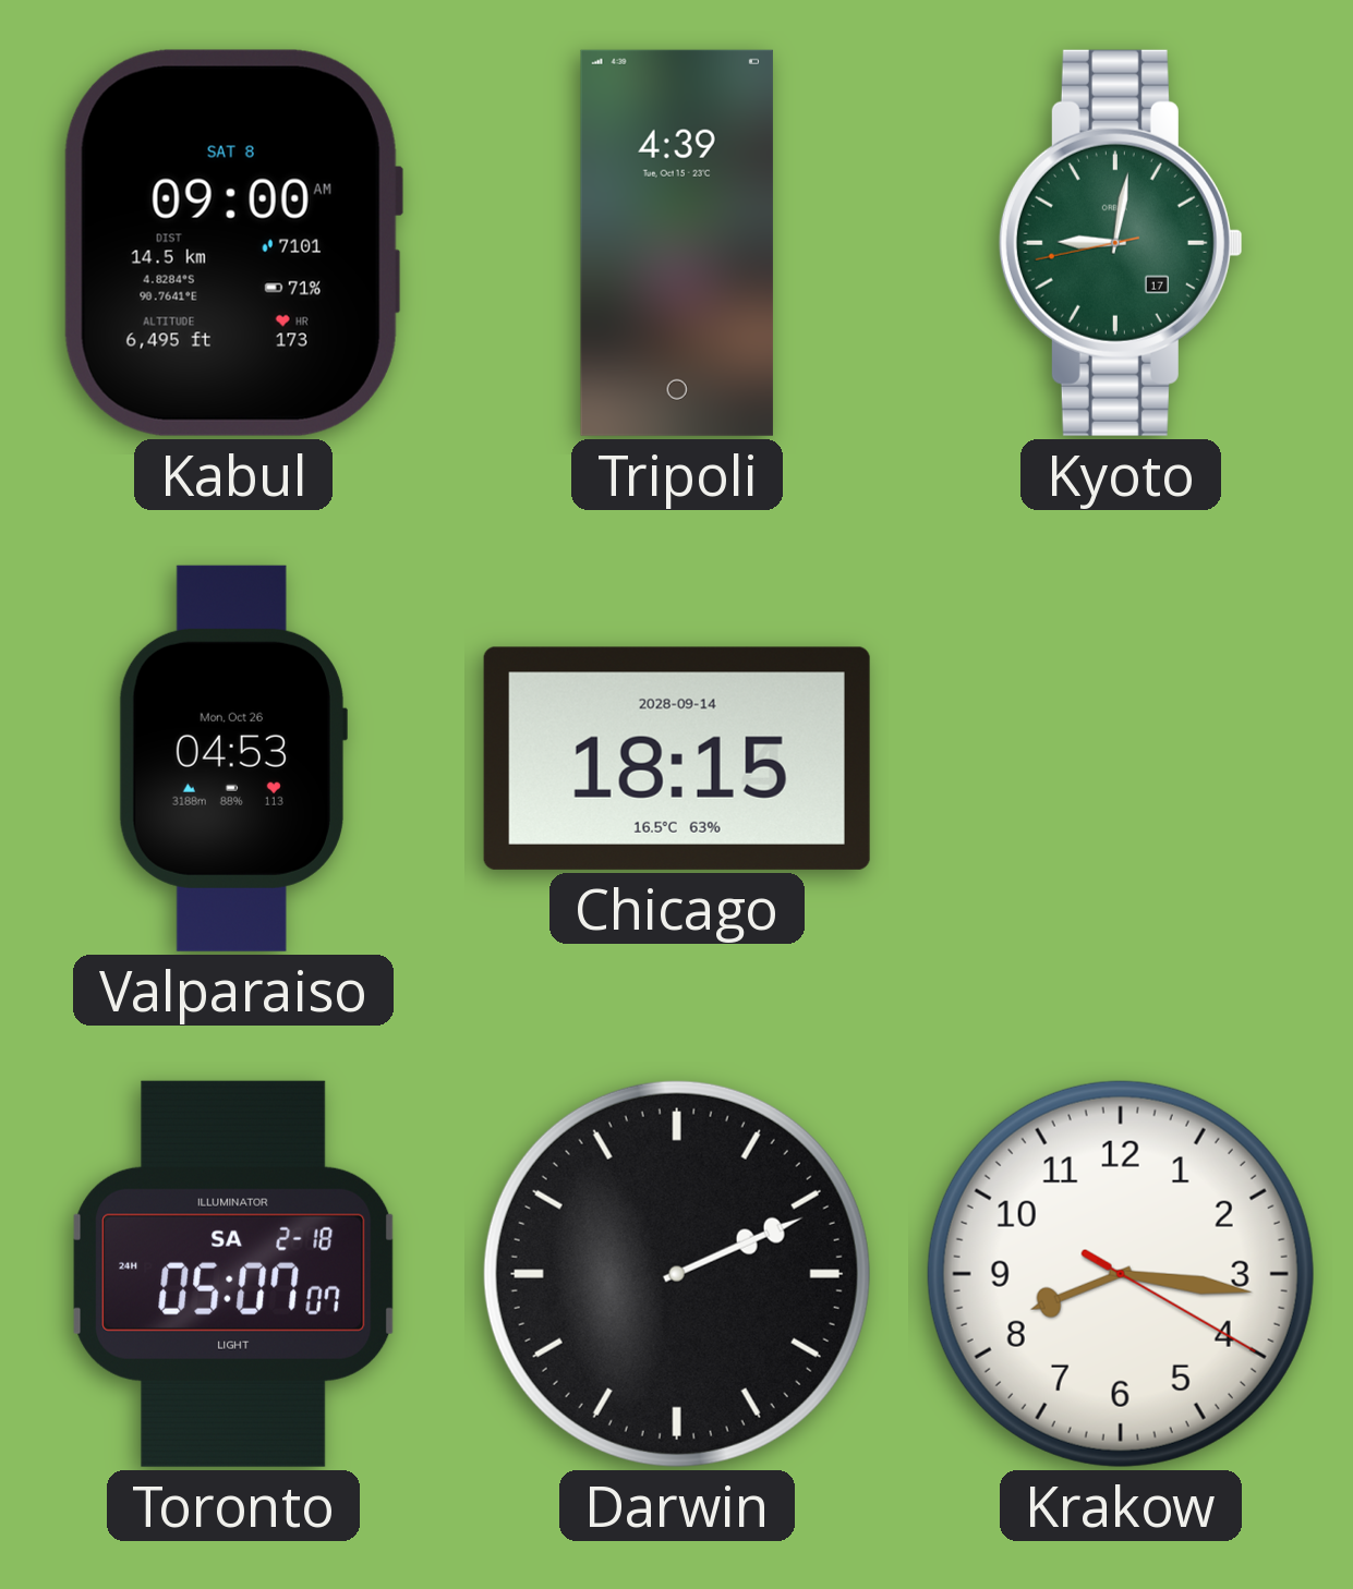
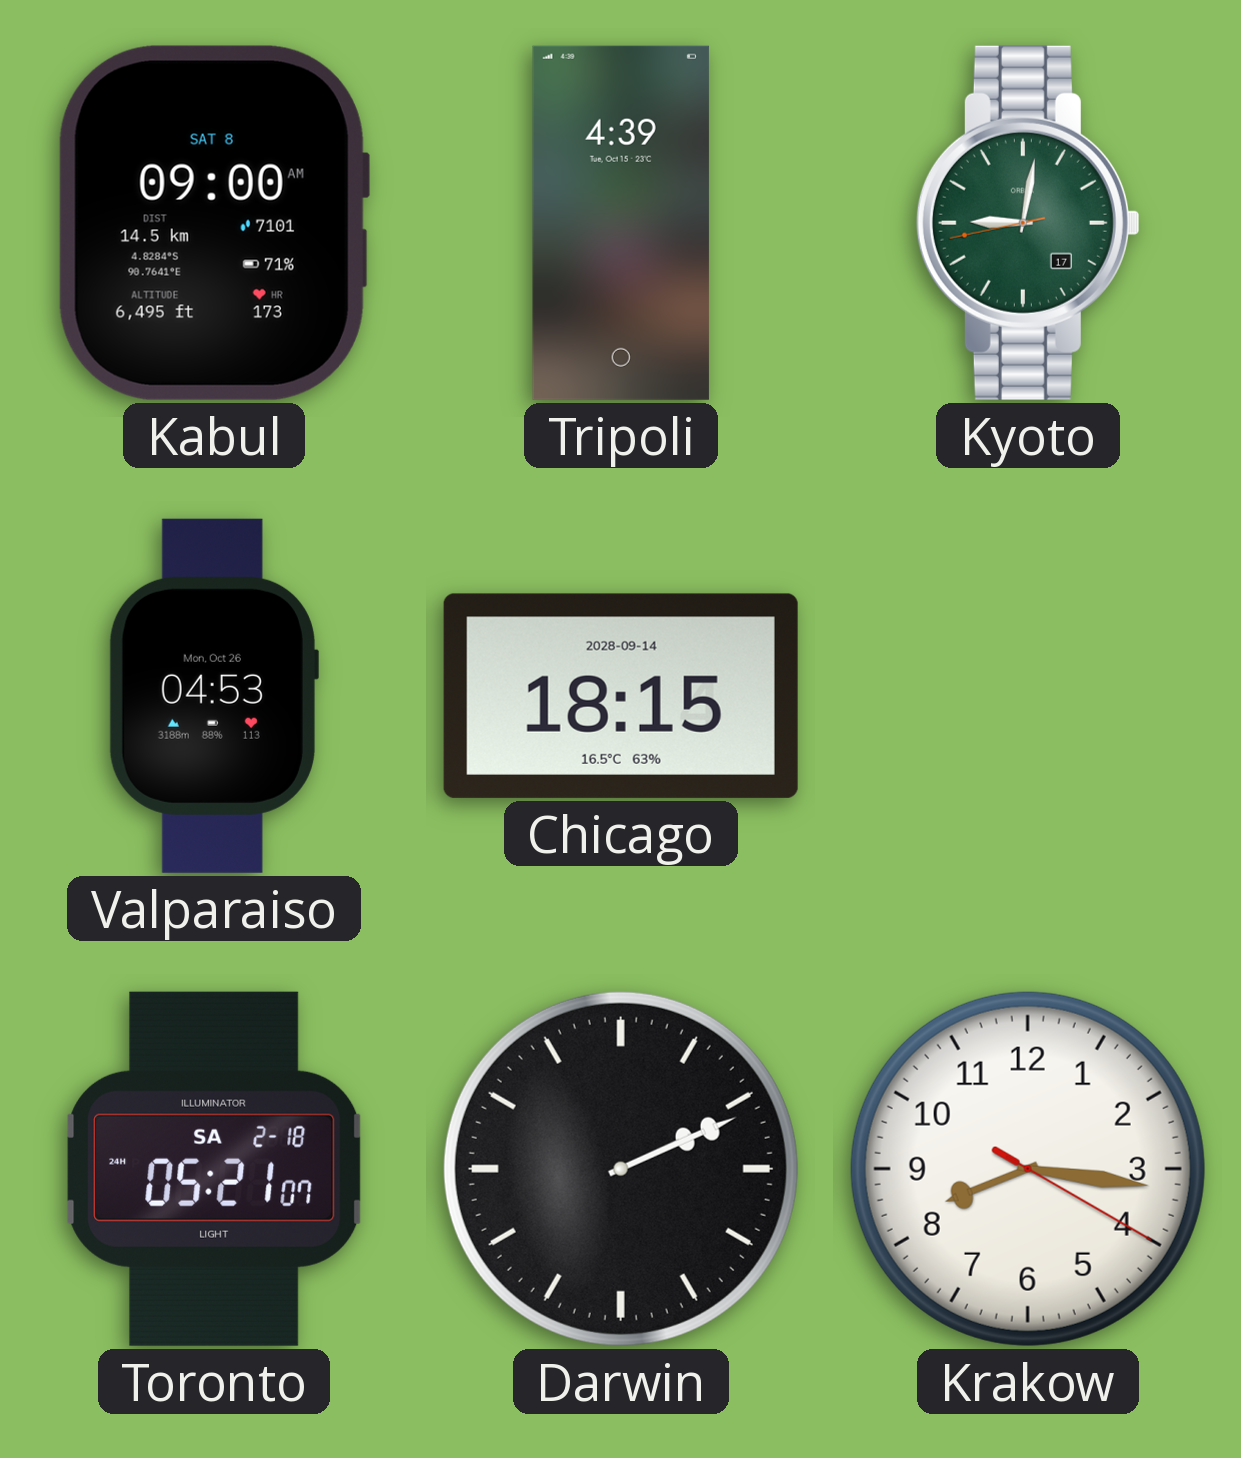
Toronto: 05:07 -> 05:21
